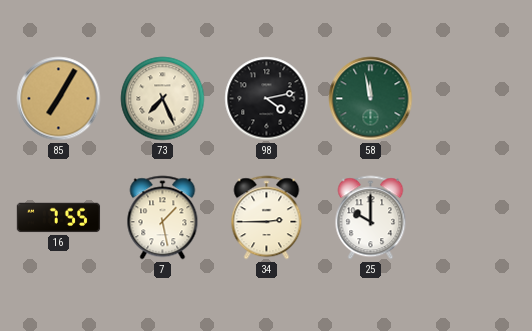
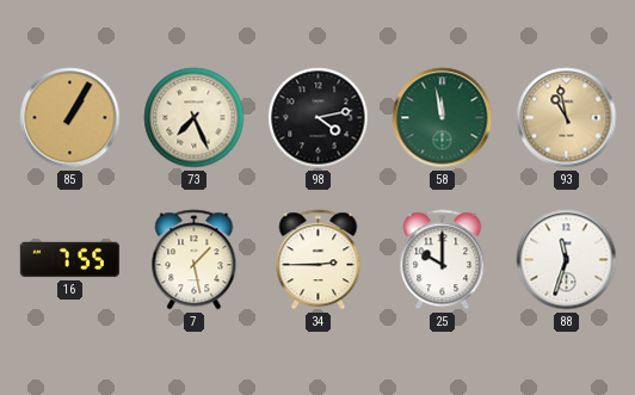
85: 7:05 -> 1:05
93: none -> 10:58
88: none -> 11:33
